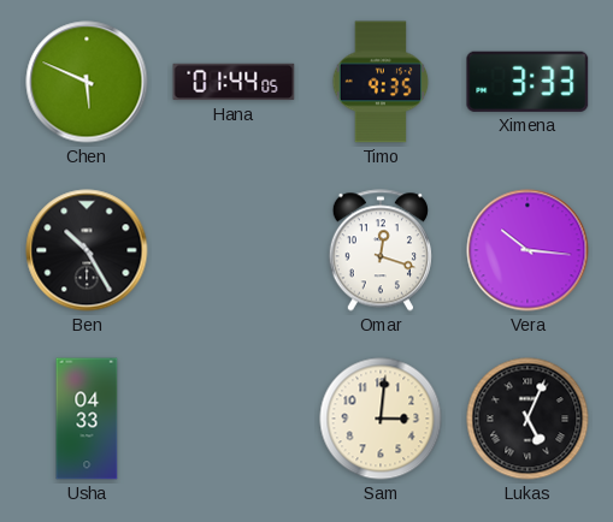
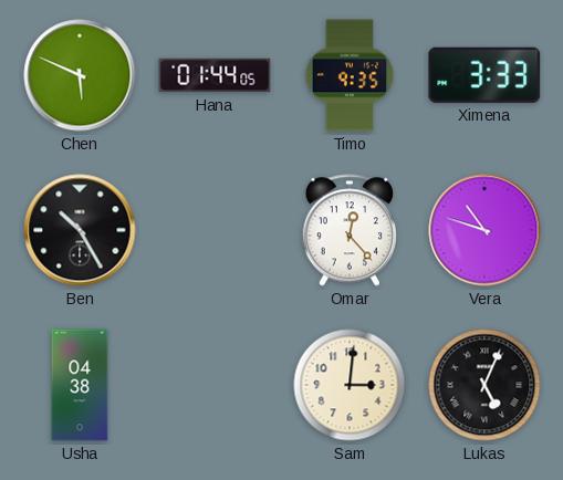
Omar: 12:18 -> 12:23
Vera: 10:16 -> 10:48
Usha: 04:33 -> 04:38
